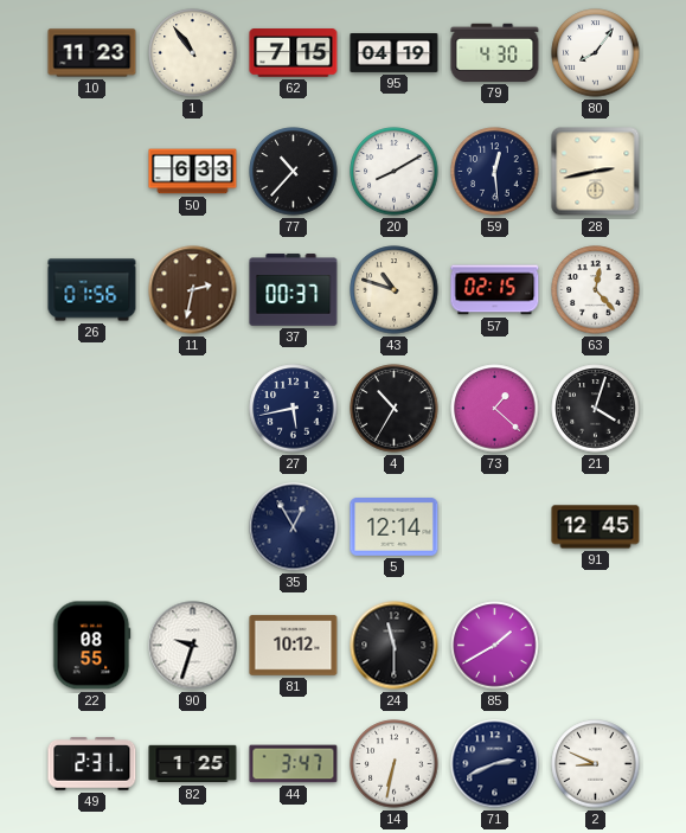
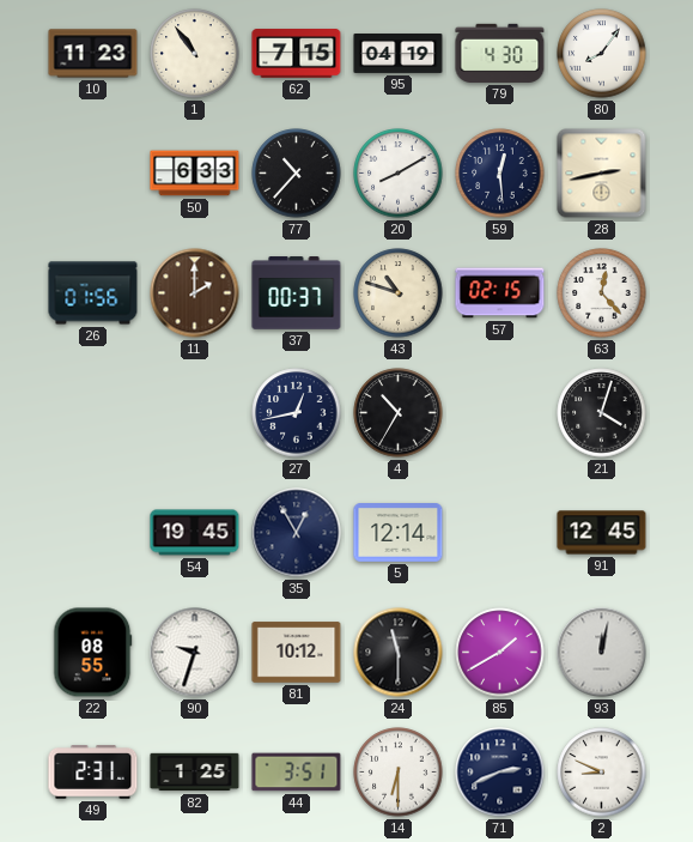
11: 2:32 -> 2:00
27: 5:43 -> 12:43
73: 1:22 -> none
54: none -> 19:45
93: none -> 12:02
44: 3:47 -> 3:51
14: 6:32 -> 6:30
